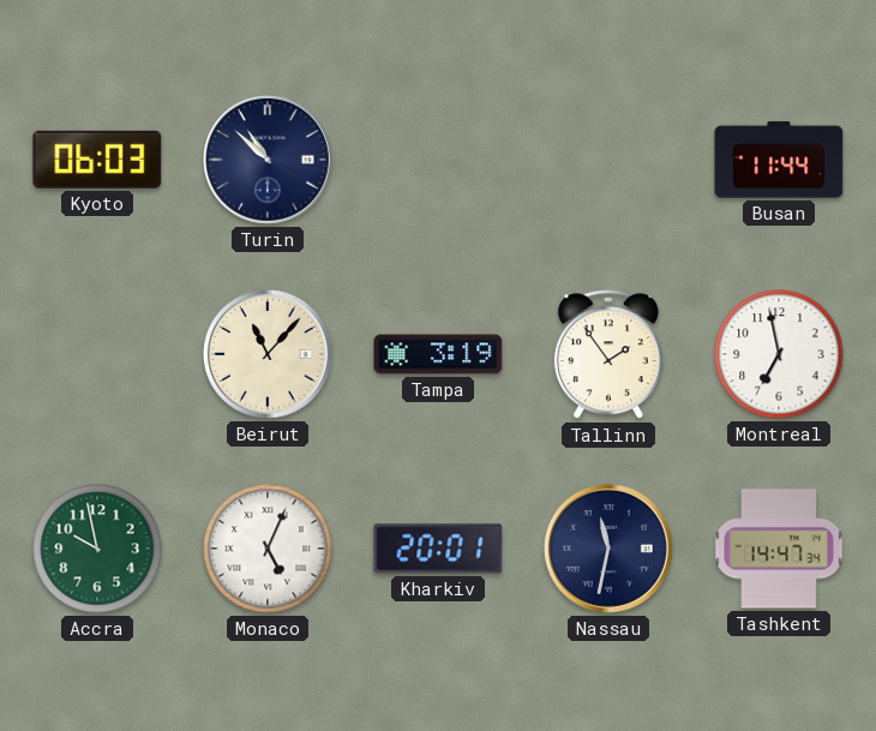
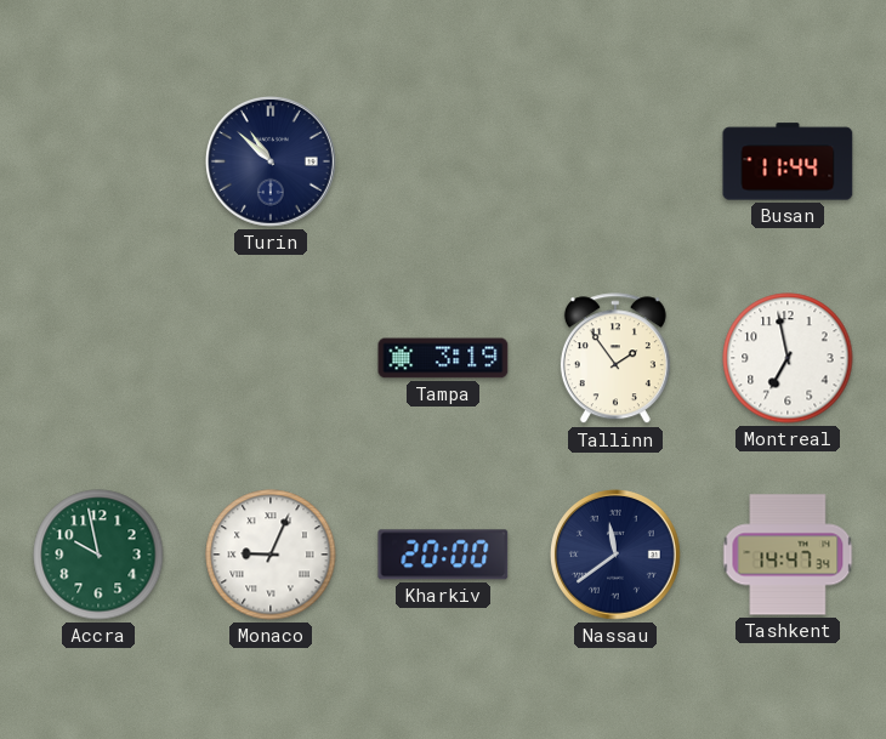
Kyoto: 06:03 -> none
Beirut: 11:07 -> none
Monaco: 5:04 -> 9:04
Kharkiv: 20:01 -> 20:00
Nassau: 11:32 -> 11:39
